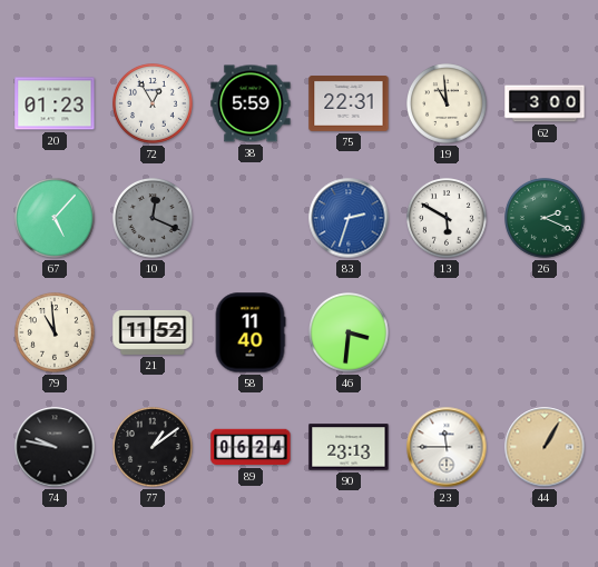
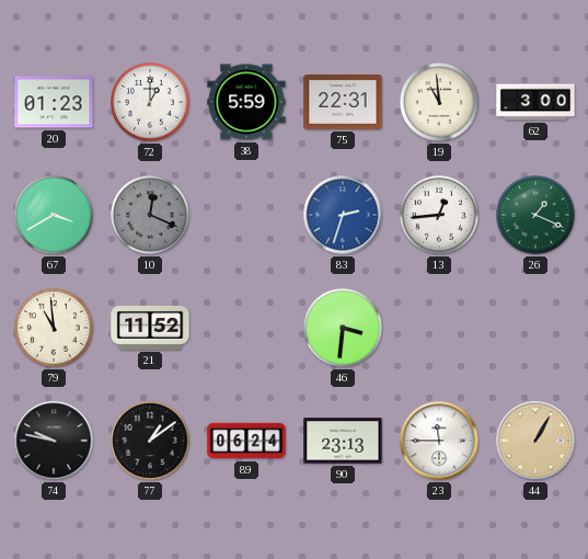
72: 12:55 -> 1:00
67: 5:07 -> 3:40
13: 5:50 -> 12:44
26: 2:19 -> 1:19
58: 11:40 -> none
